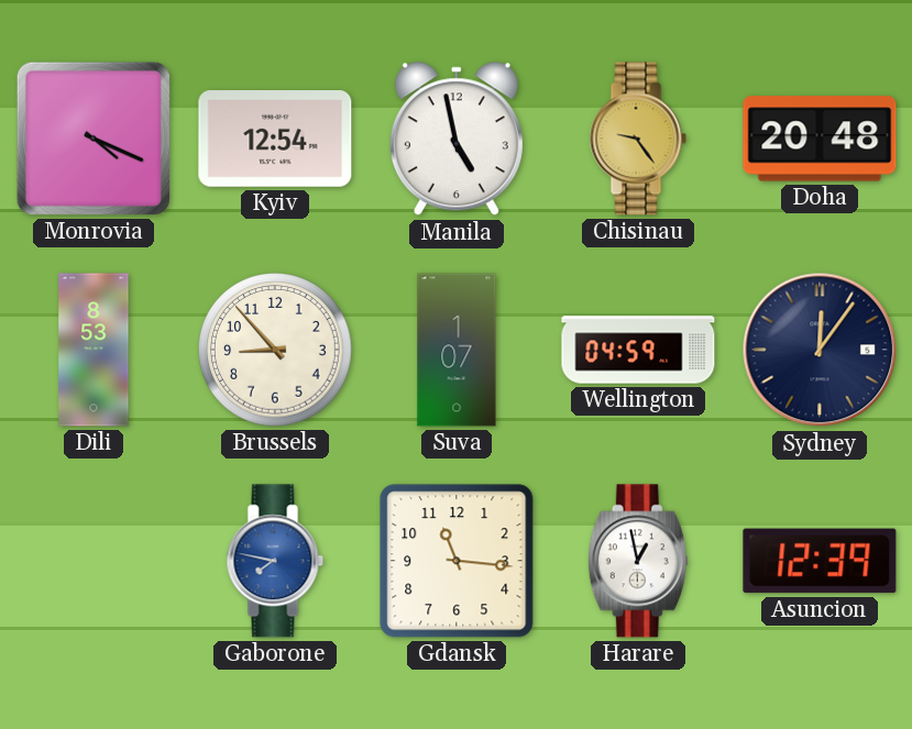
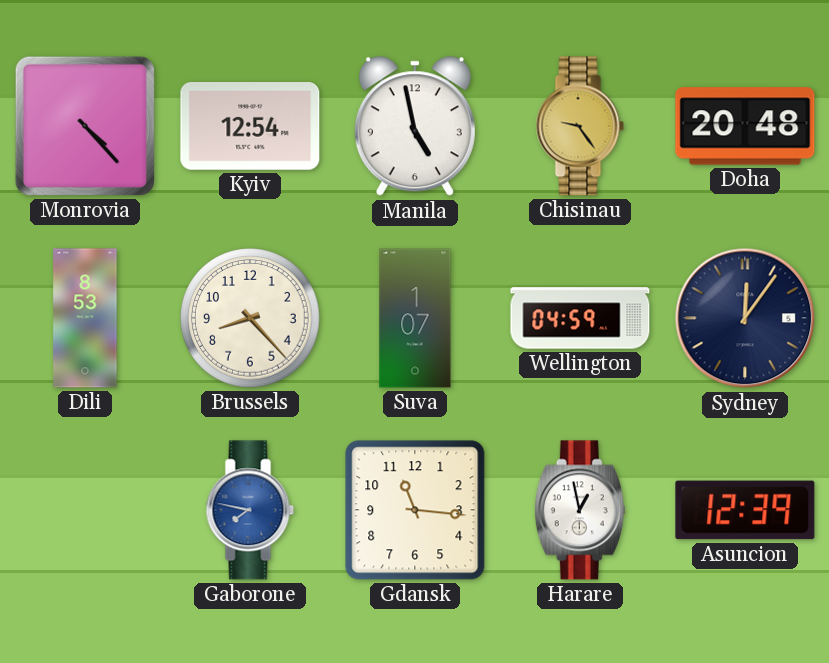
Monrovia: 4:19 -> 4:23
Brussels: 8:53 -> 8:23
